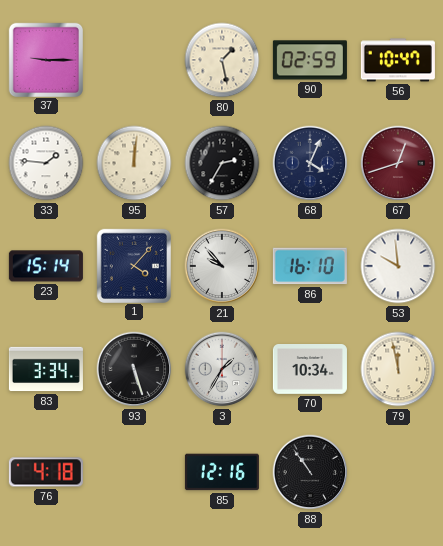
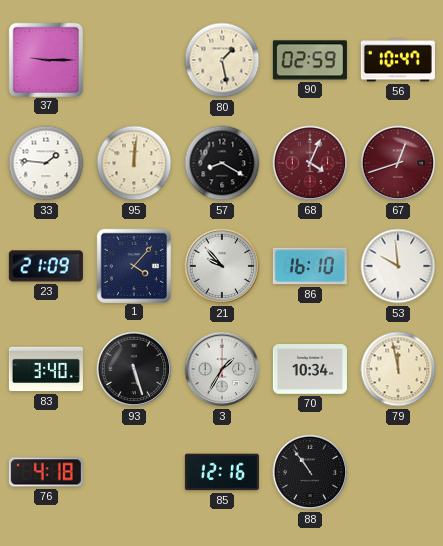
57: 2:35 -> 8:20
68 dial: navy -> burgundy
23: 15:14 -> 21:09
83: 3:34 -> 3:40
